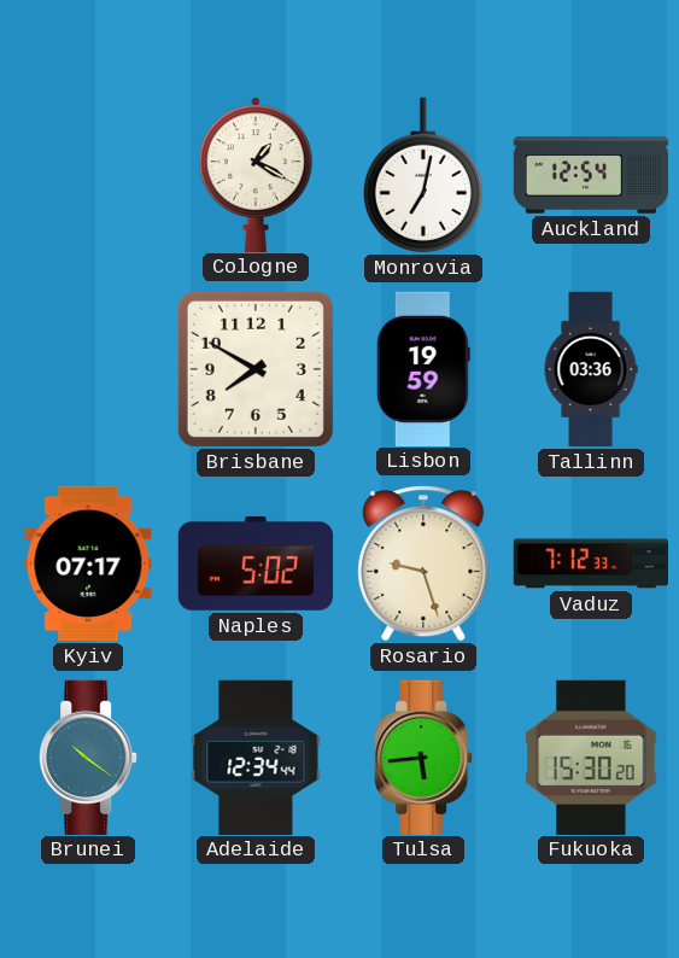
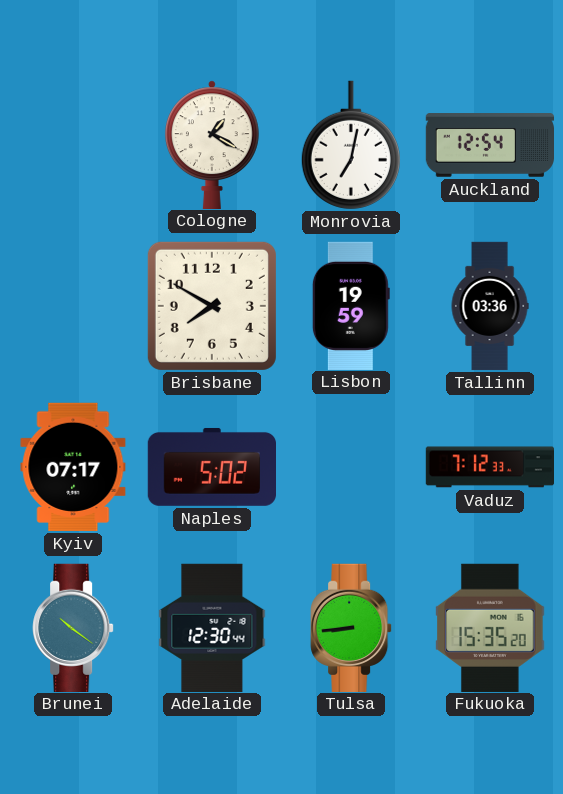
Rosario: 9:27 -> none
Adelaide: 12:34 -> 12:30
Tulsa: 5:44 -> 8:44
Fukuoka: 15:30 -> 15:35
